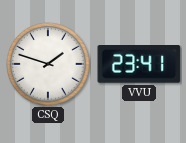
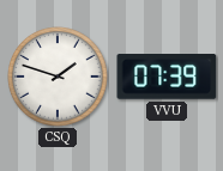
VVU: 23:41 -> 07:39
